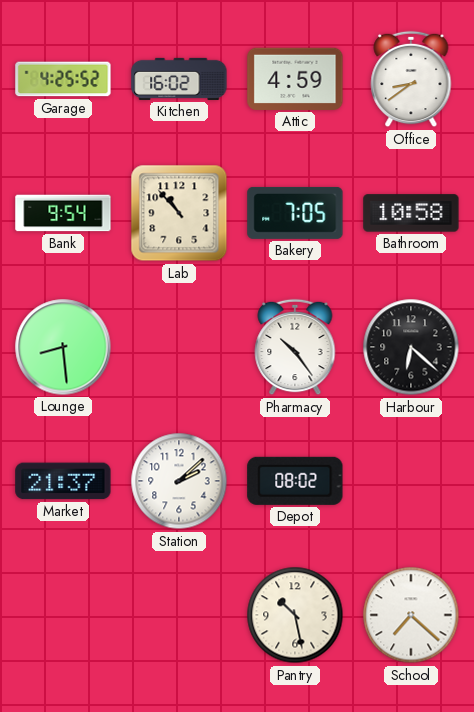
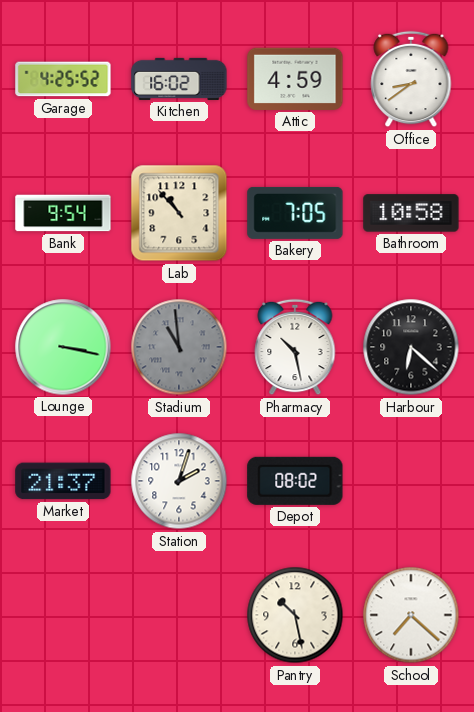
Lounge: 8:29 -> 3:17
Stadium: none -> 10:59
Pharmacy: 10:24 -> 10:28
Station: 2:08 -> 2:03
